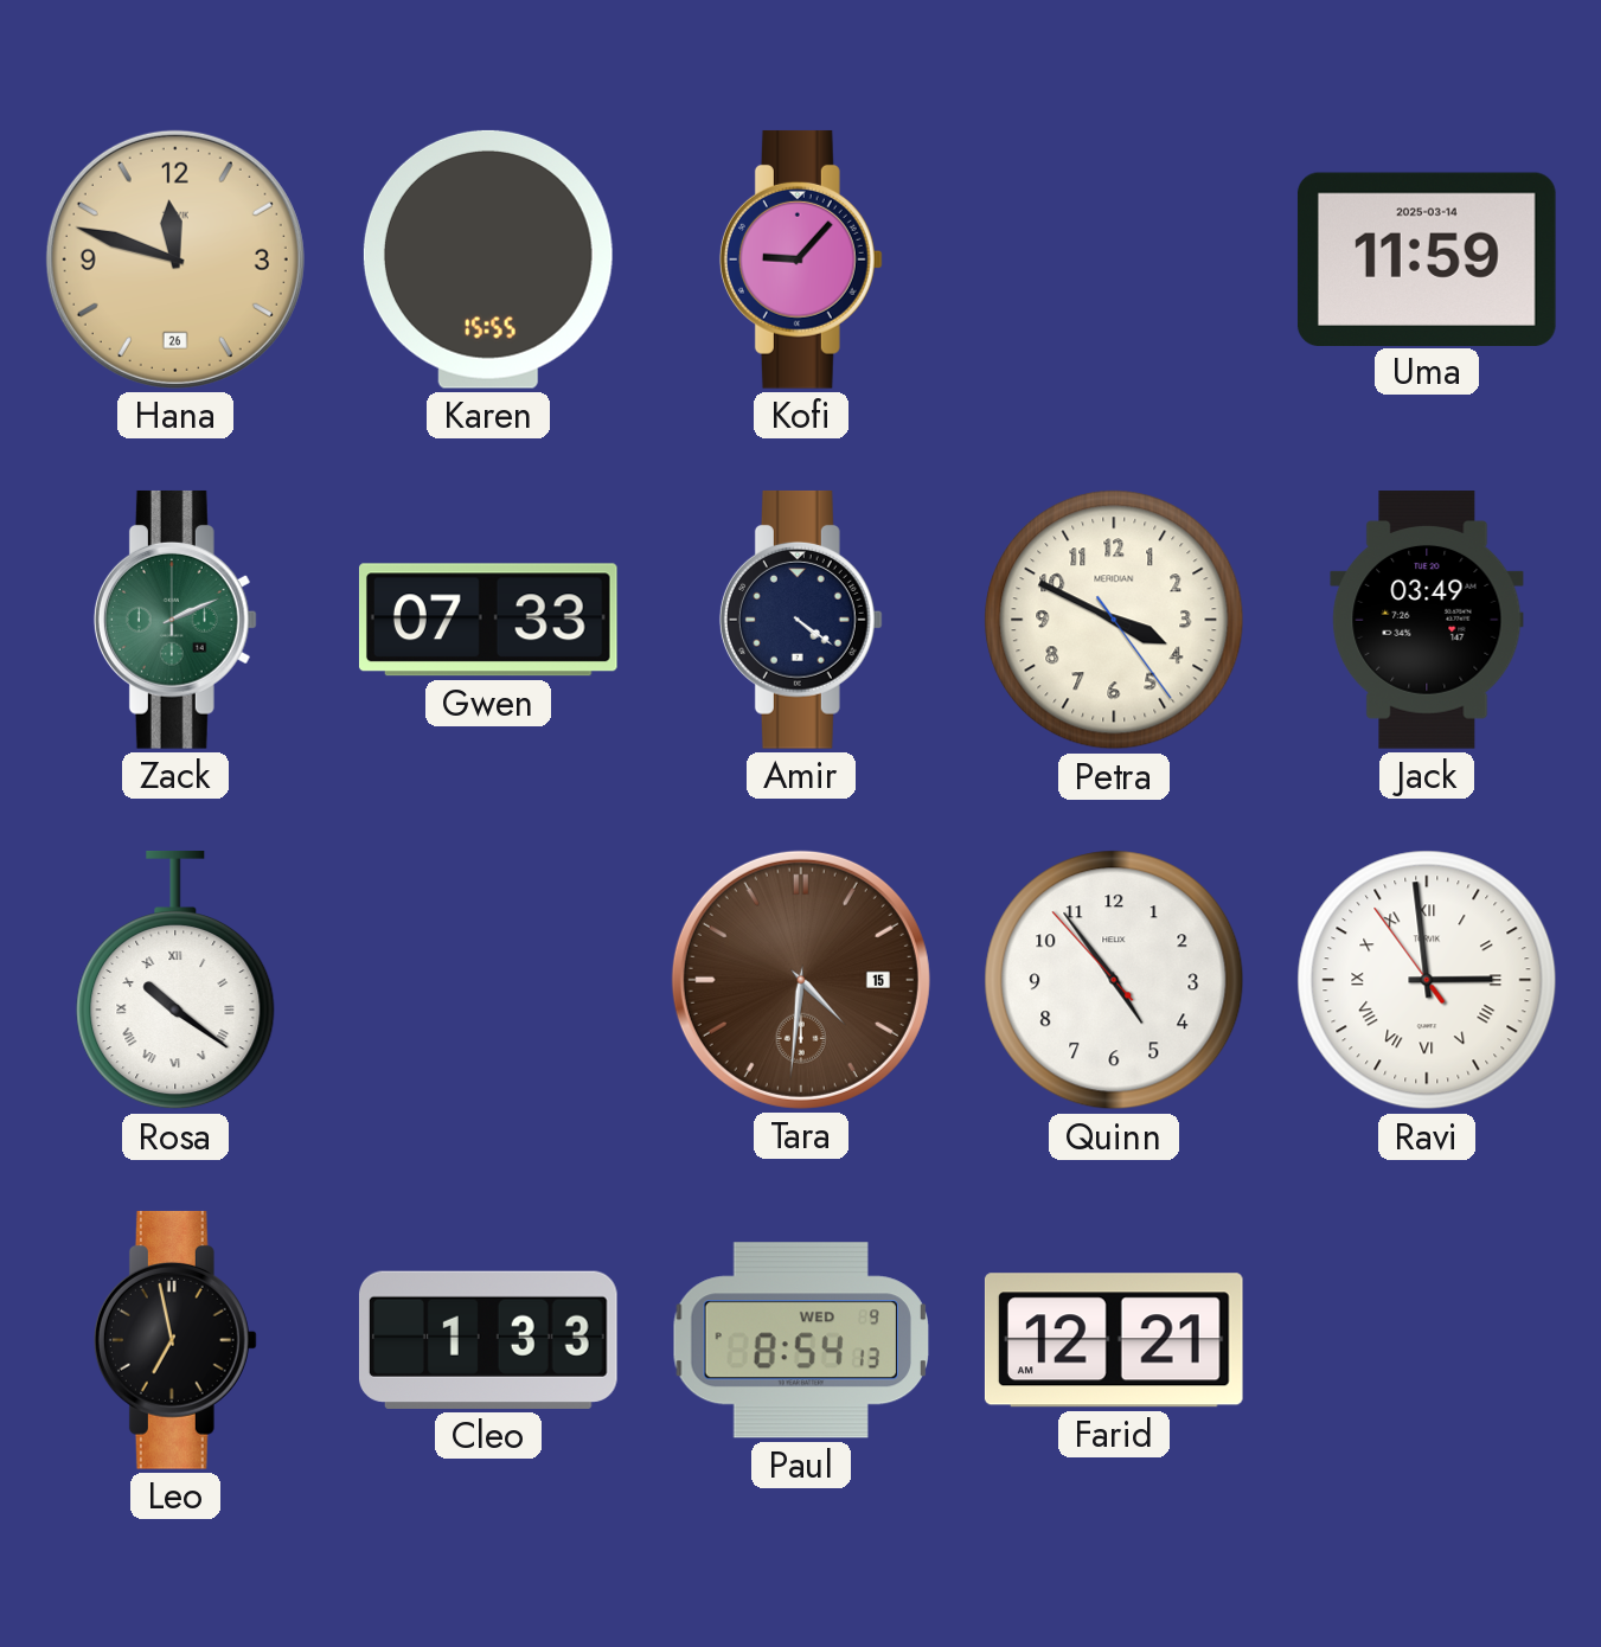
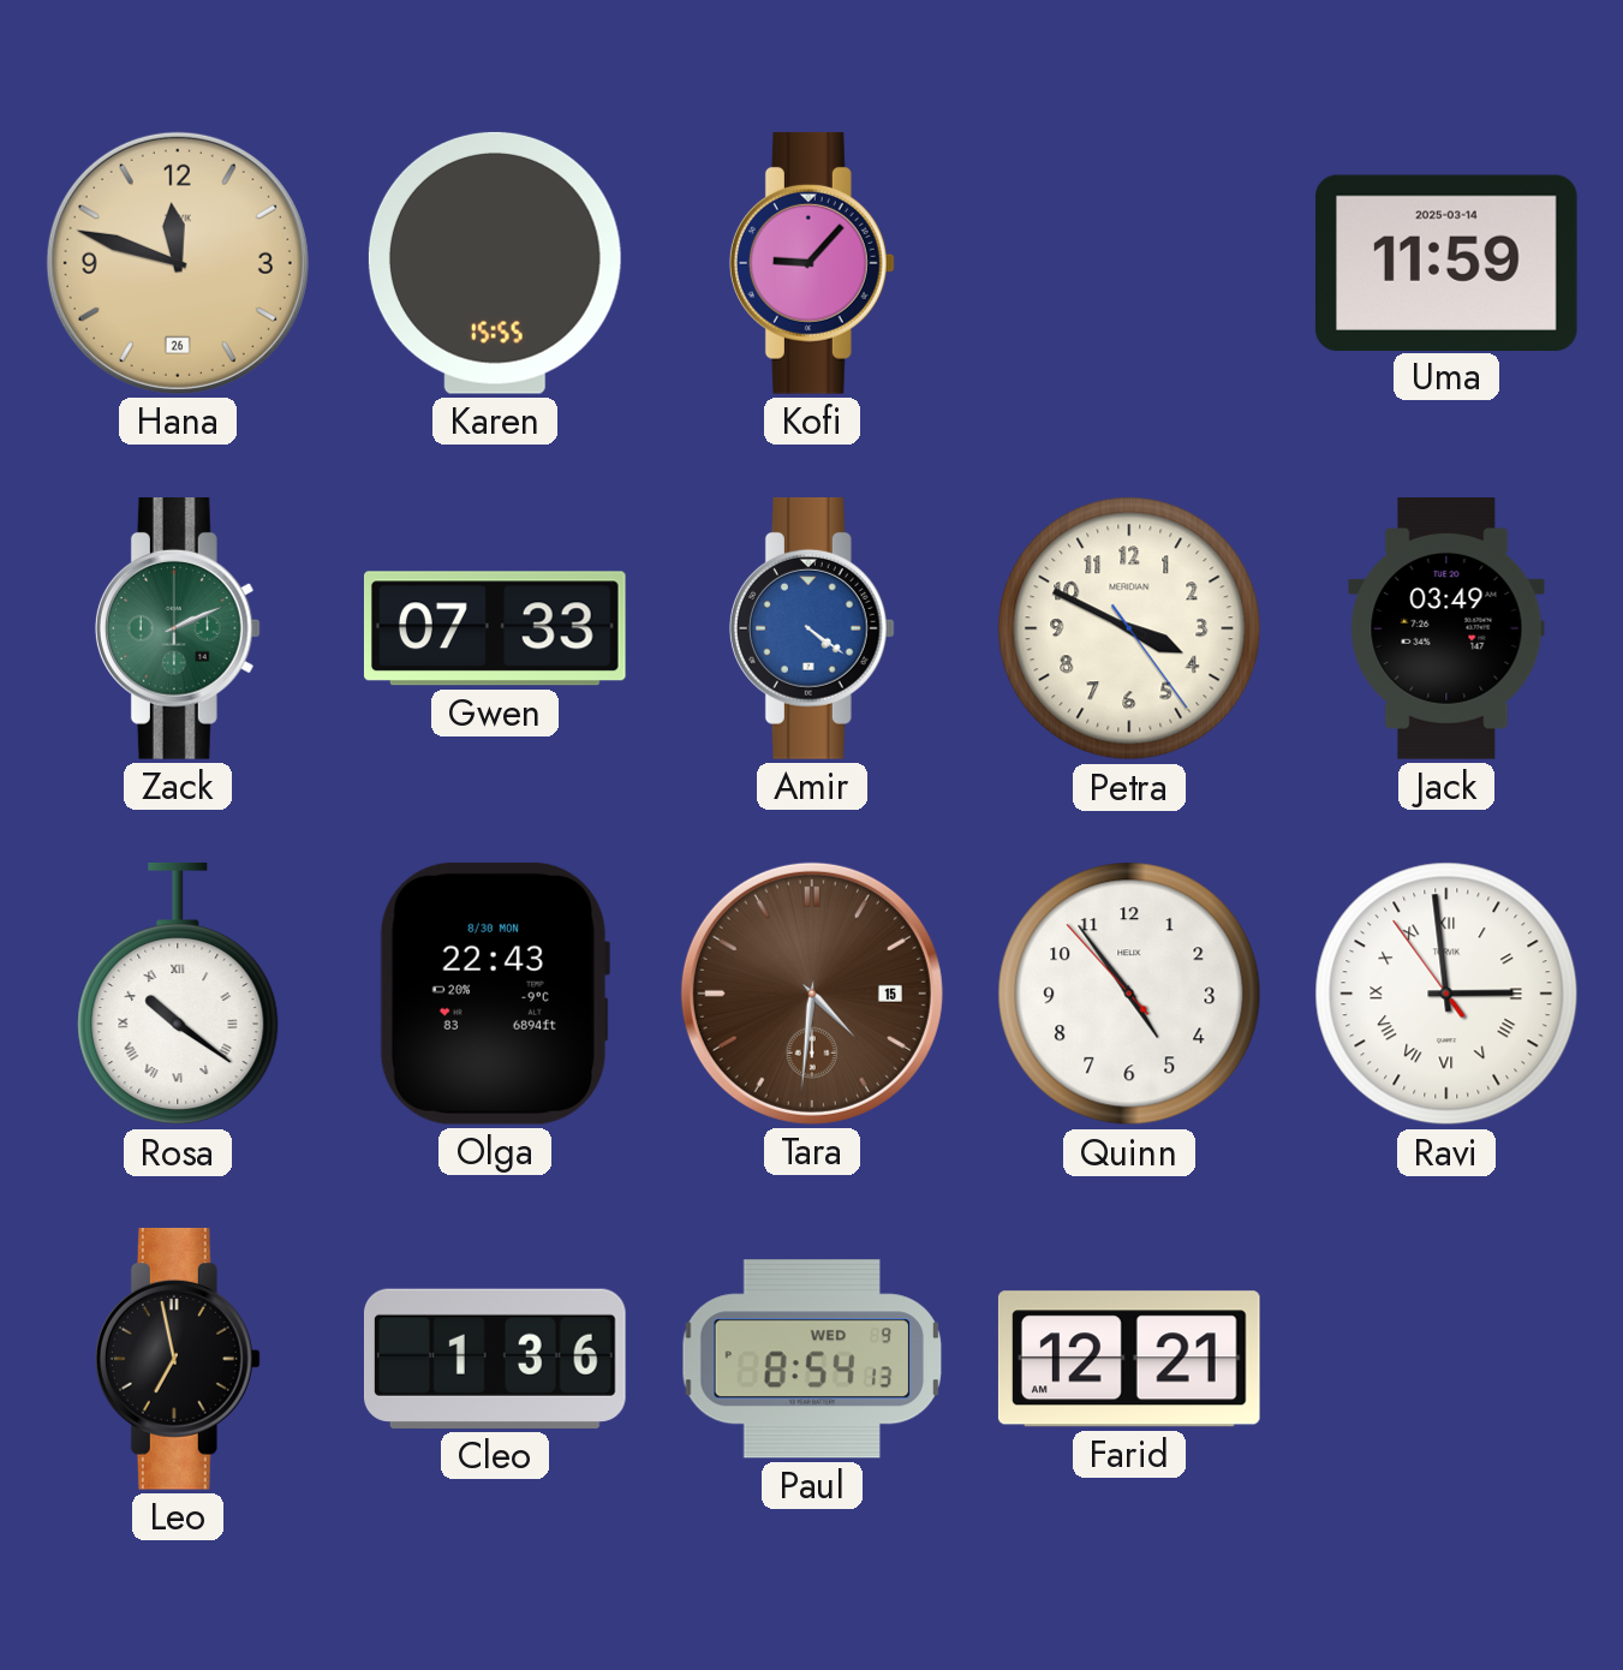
Amir dial: navy -> blue
Olga: none -> 22:43
Cleo: 1:33 -> 1:36
